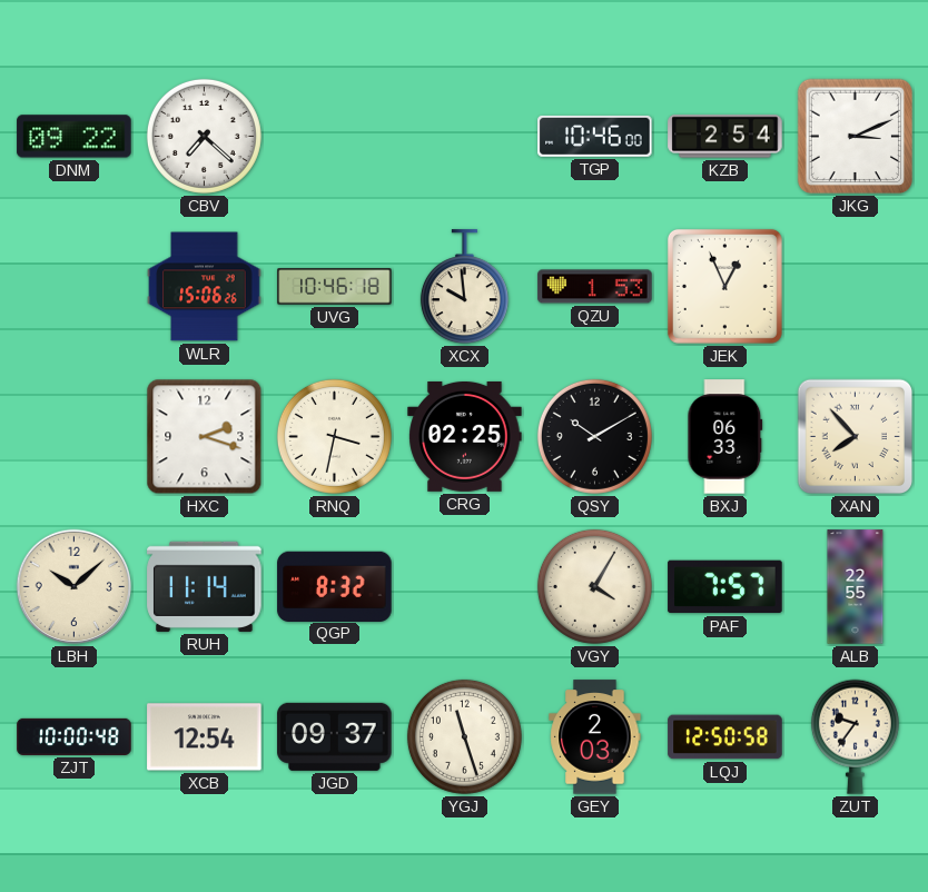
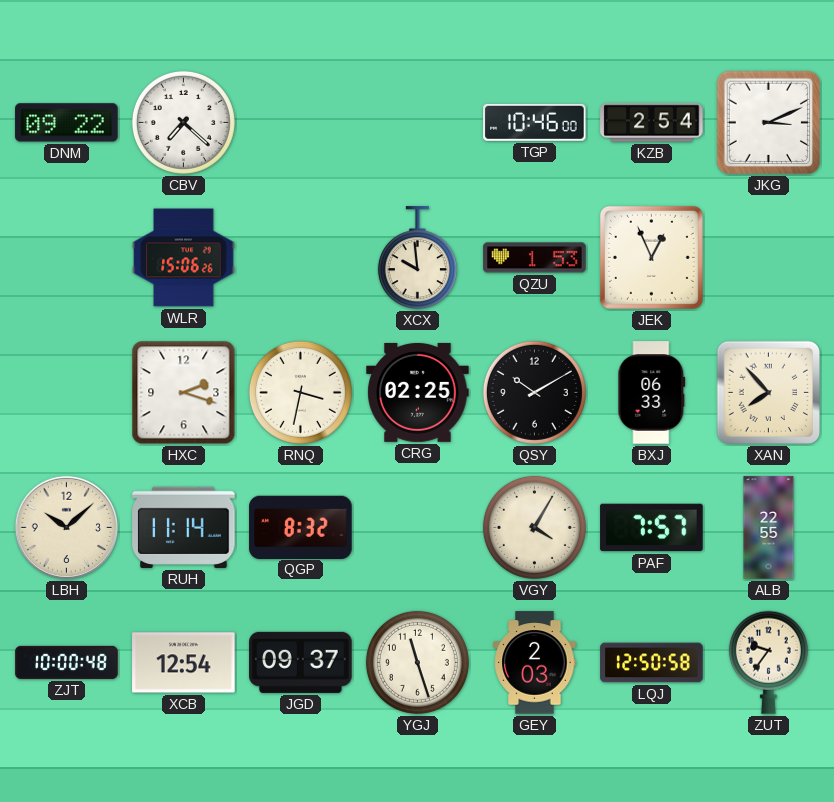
UVG: 10:46 -> none
